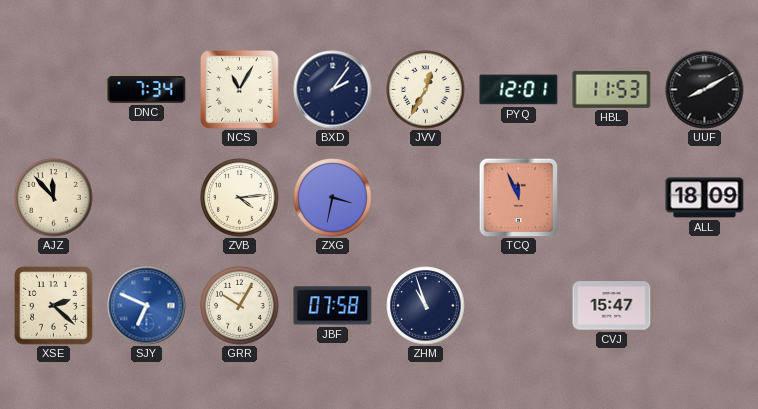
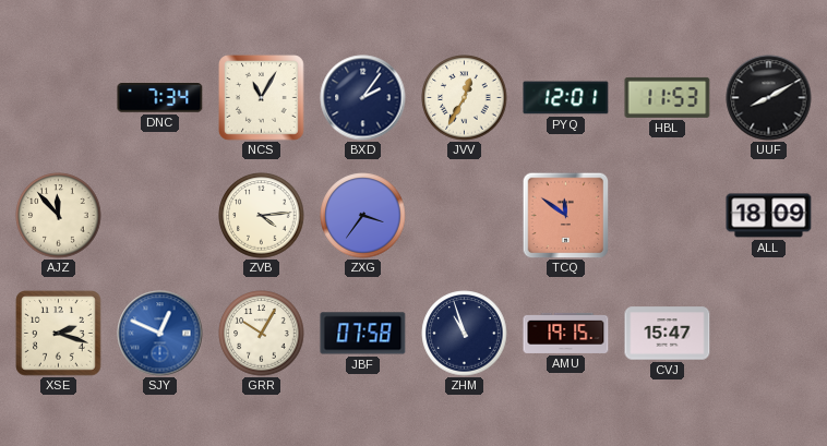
ZXG: 3:32 -> 3:36
TCQ: 11:56 -> 11:51
XSE: 2:22 -> 2:18
SJY: 6:49 -> 12:49
AMU: none -> 19:15
